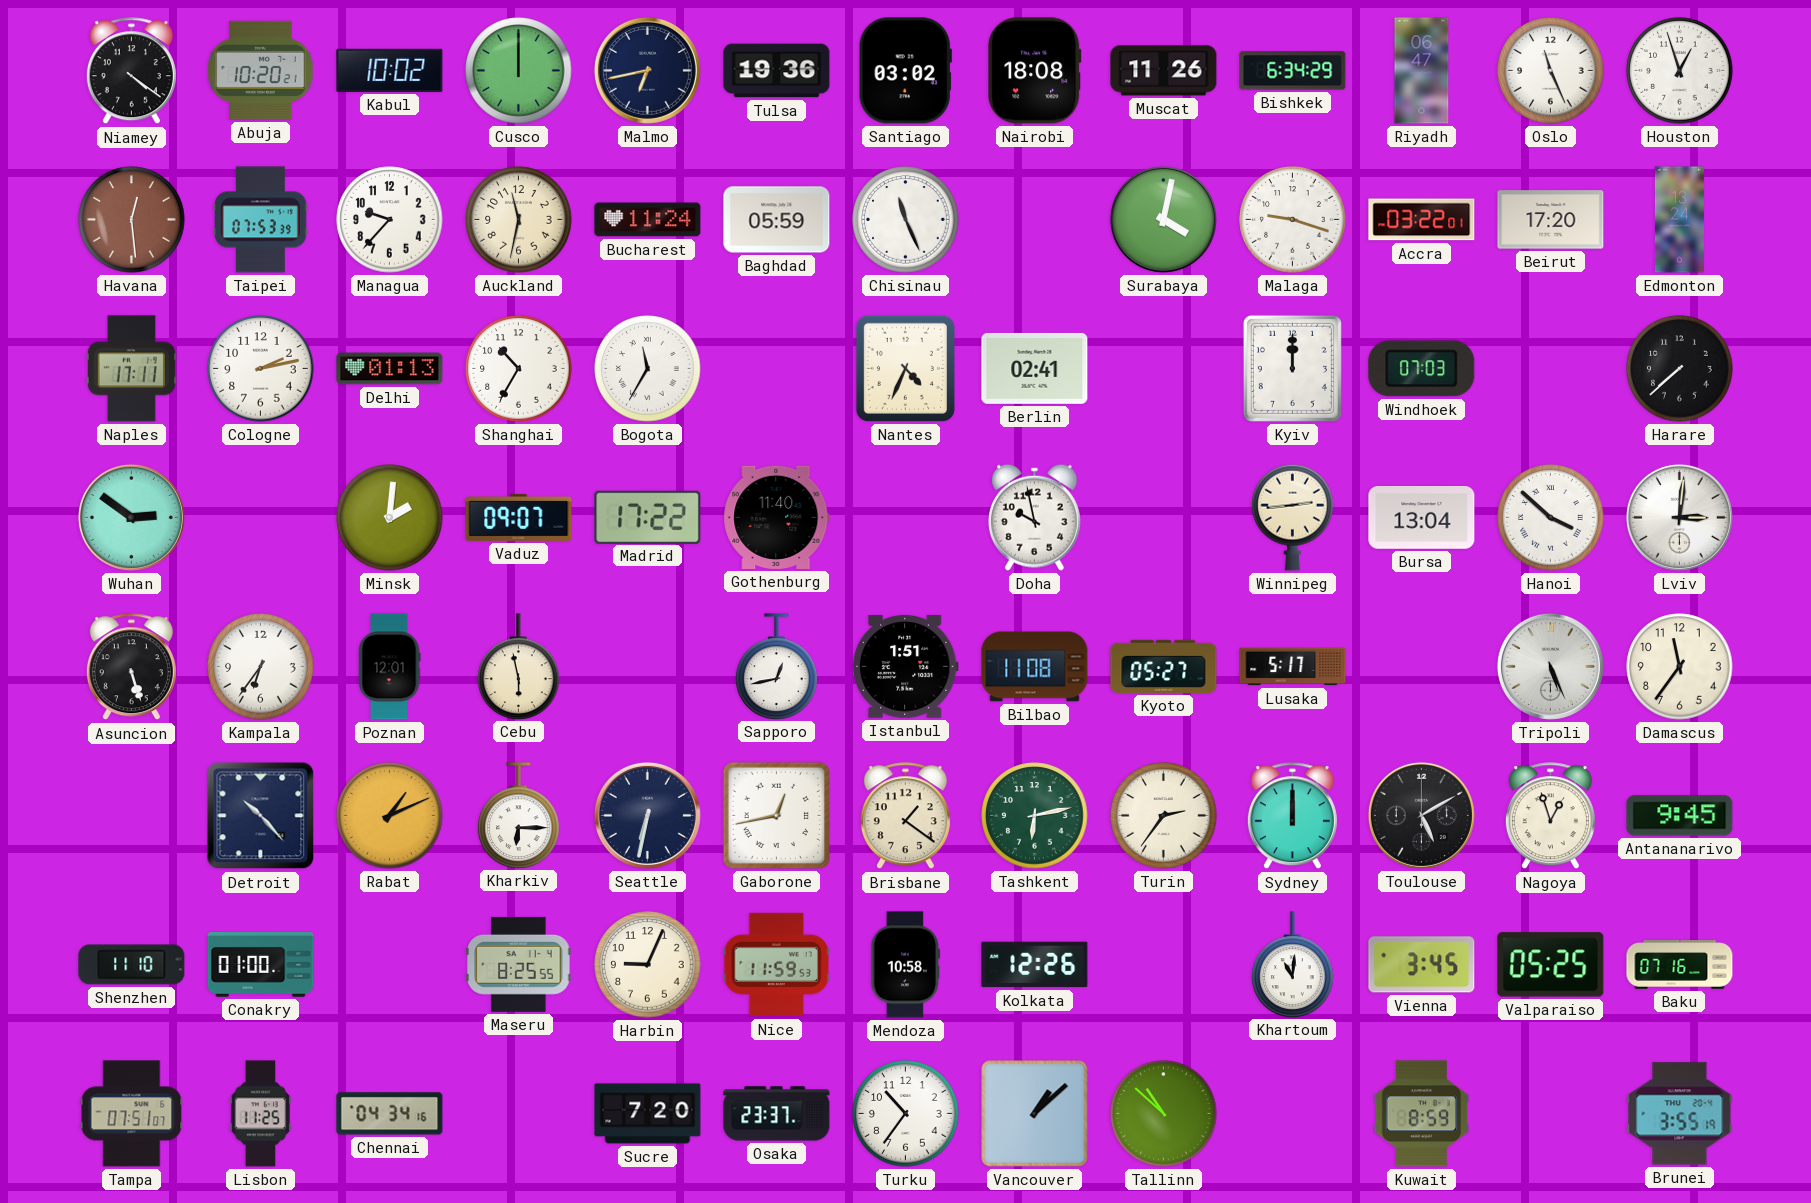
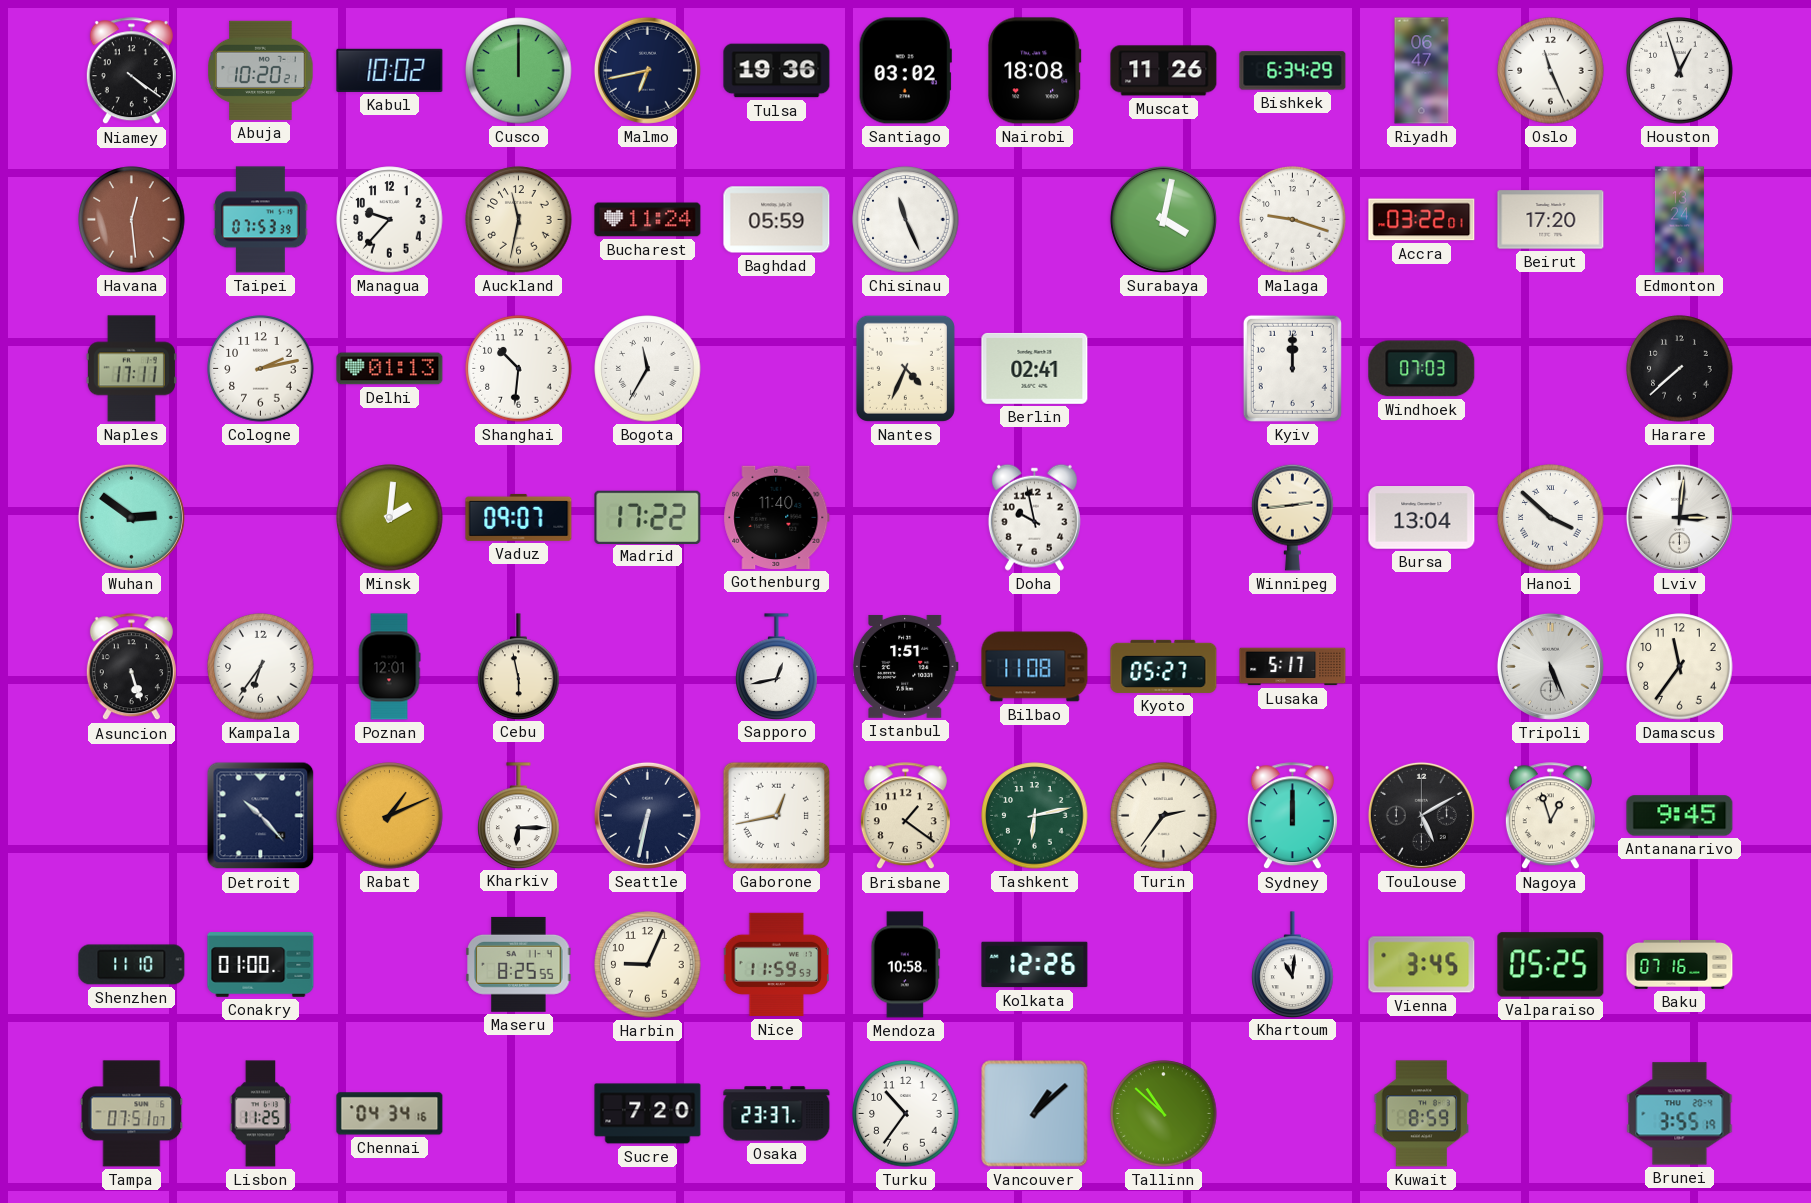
Shanghai: 10:35 -> 10:31
